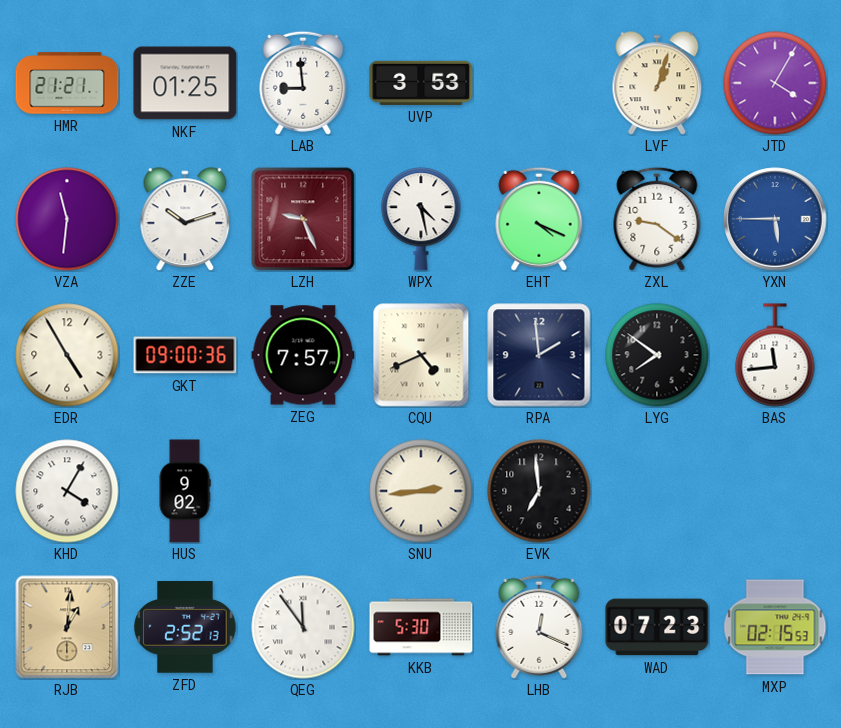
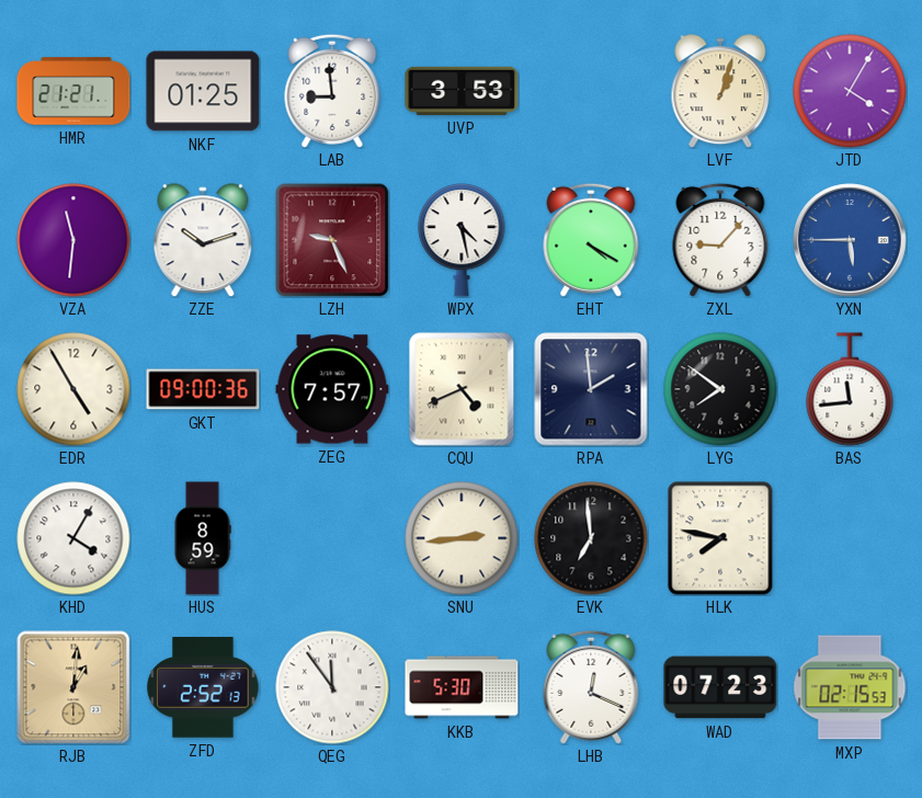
EHT: 4:19 -> 4:20
ZXL: 9:21 -> 9:07
HUS: 9:02 -> 8:59
HLK: none -> 7:47
